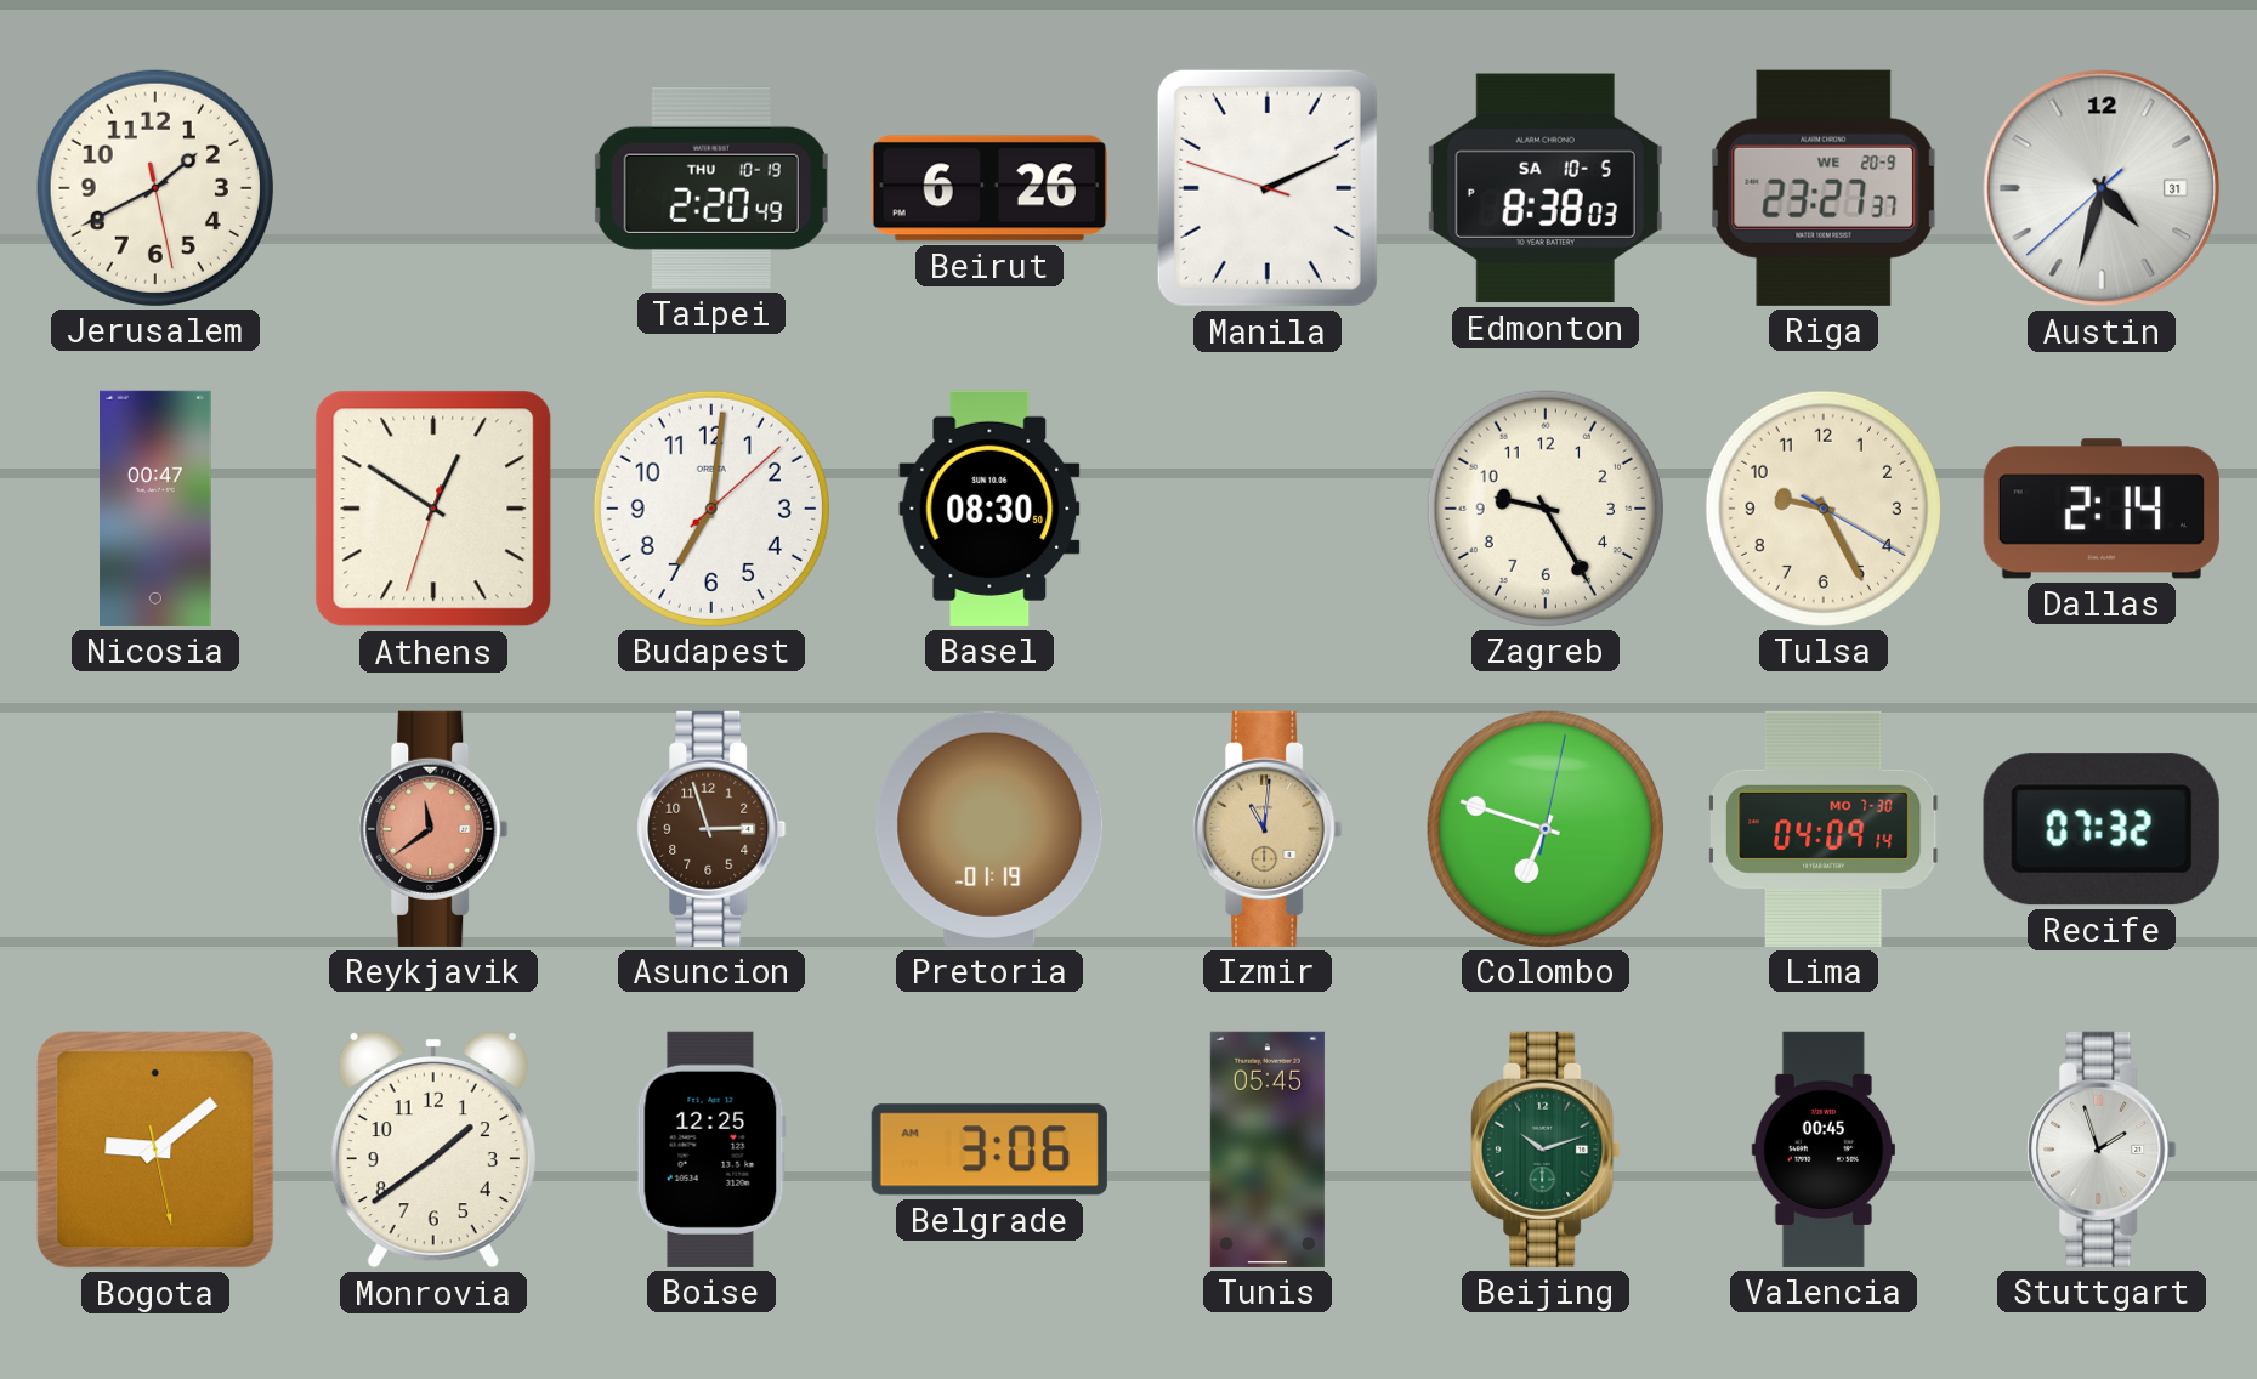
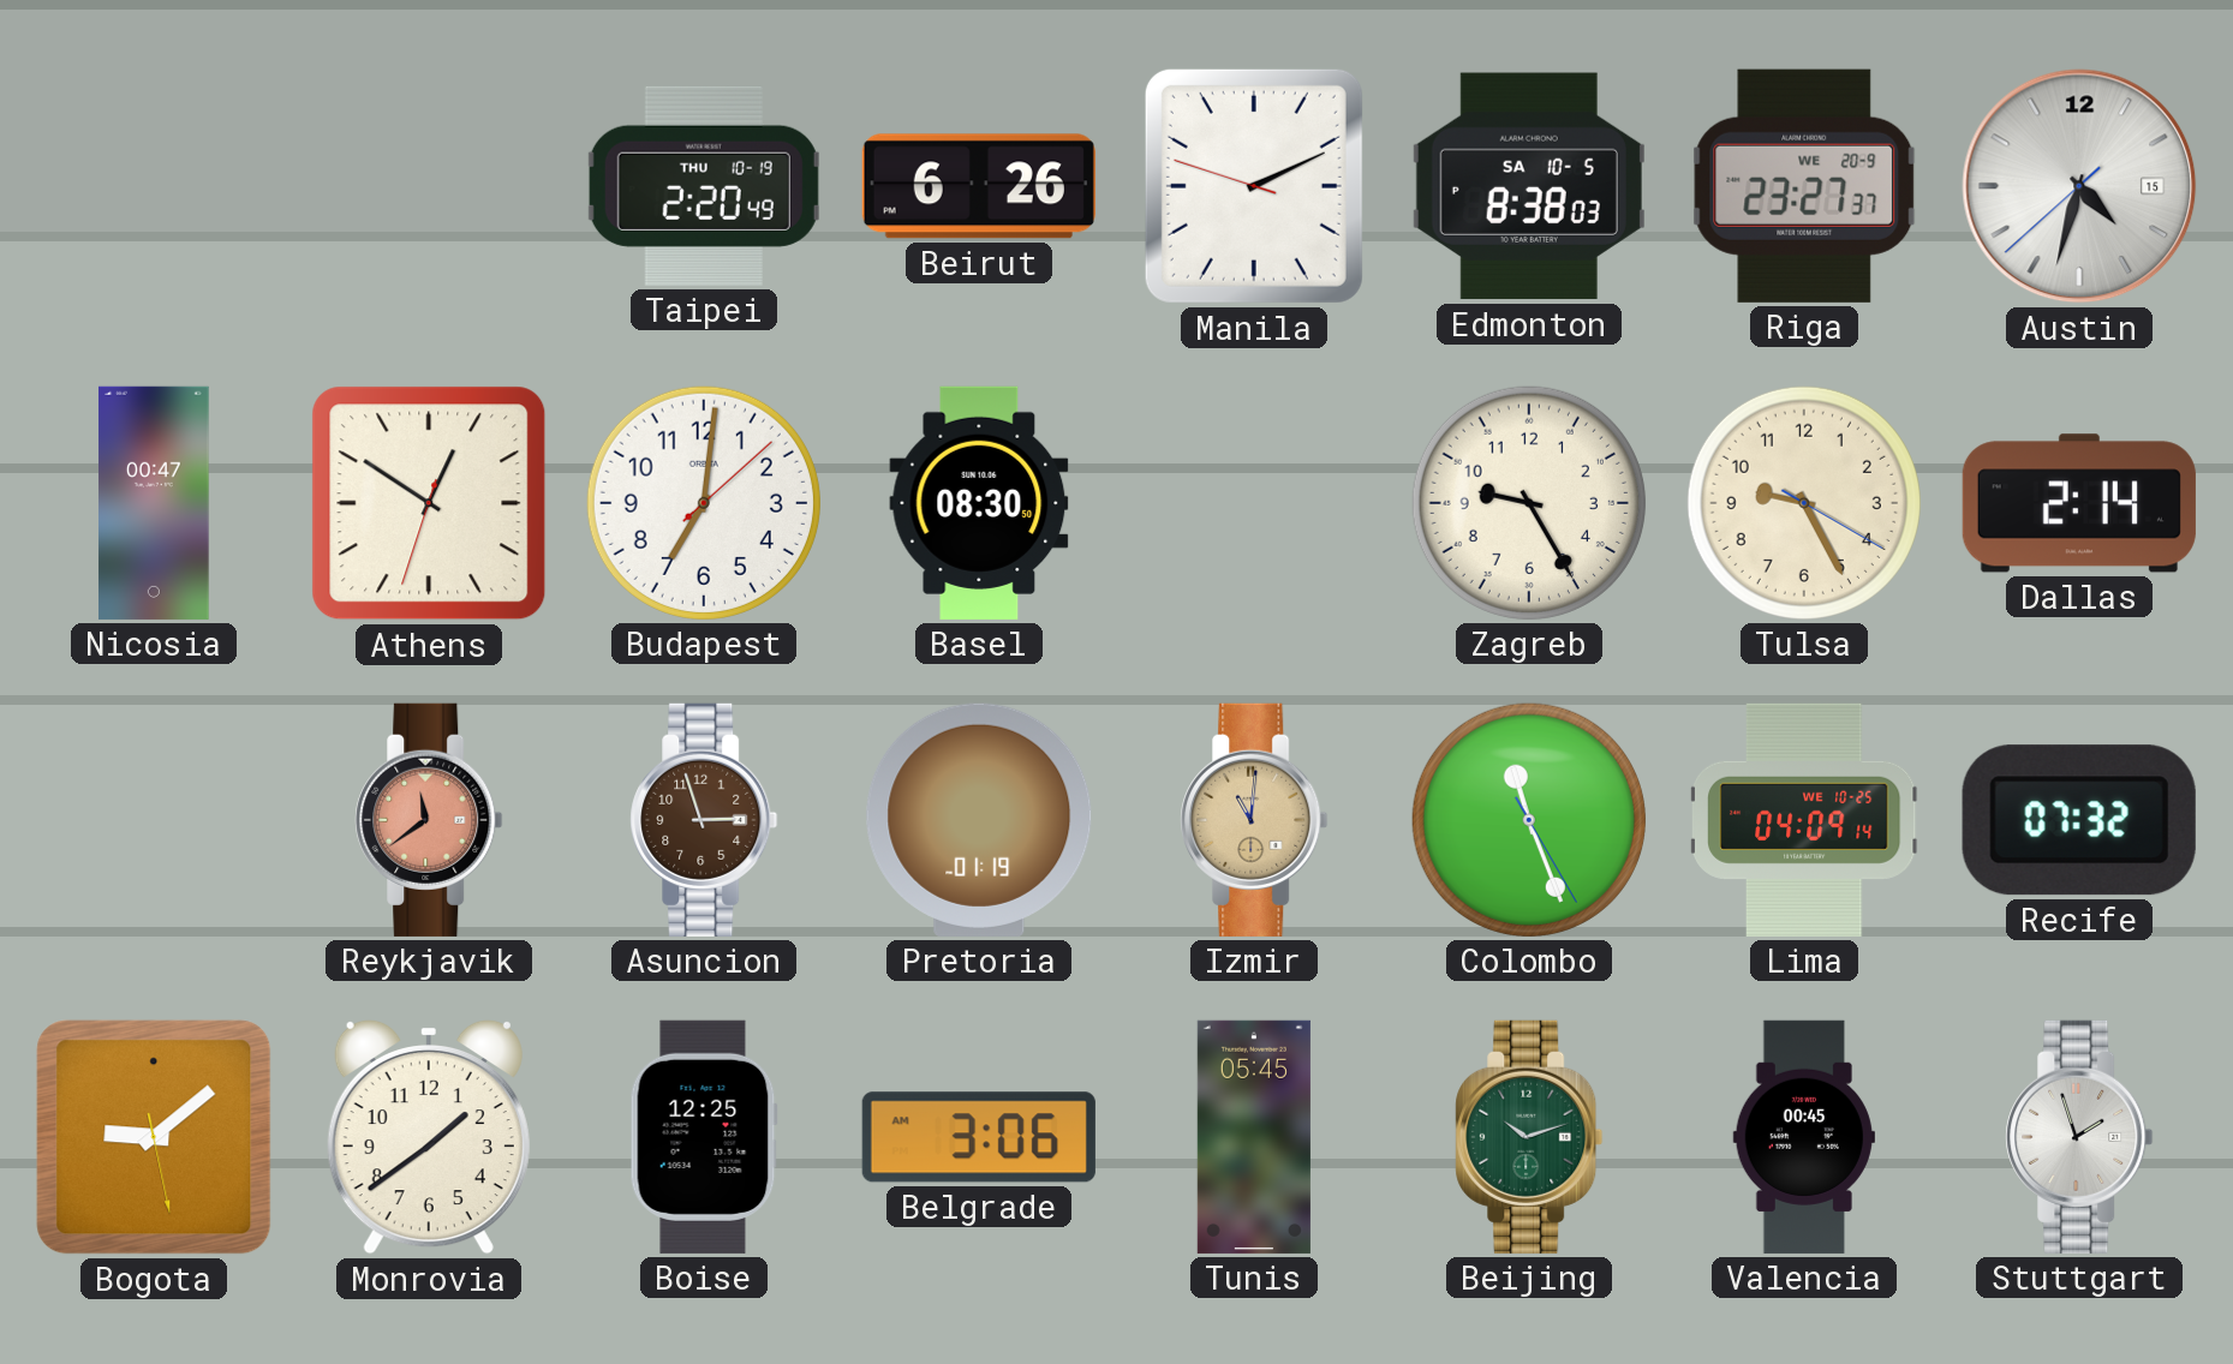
Jerusalem: 1:40 -> none
Austin date: 31 -> 15
Colombo: 6:48 -> 11:26
Lima date: MO 7-30 -> WE 10-25
